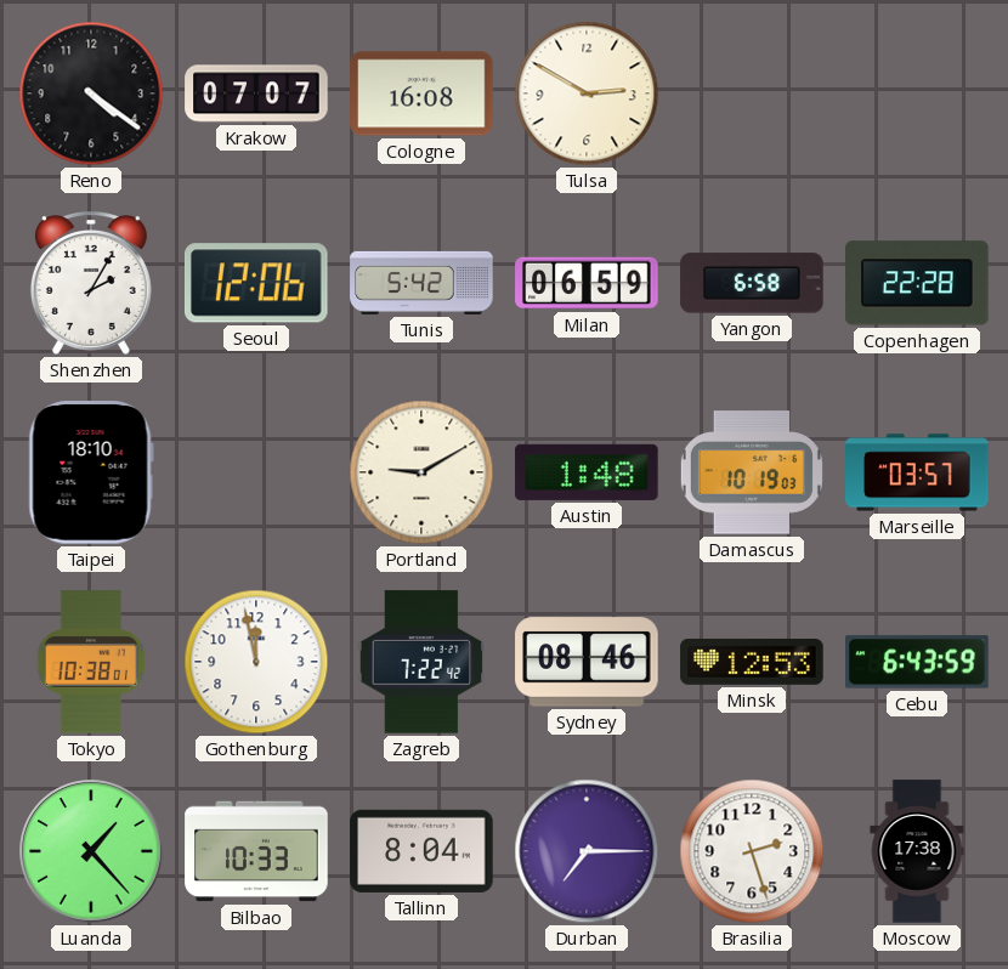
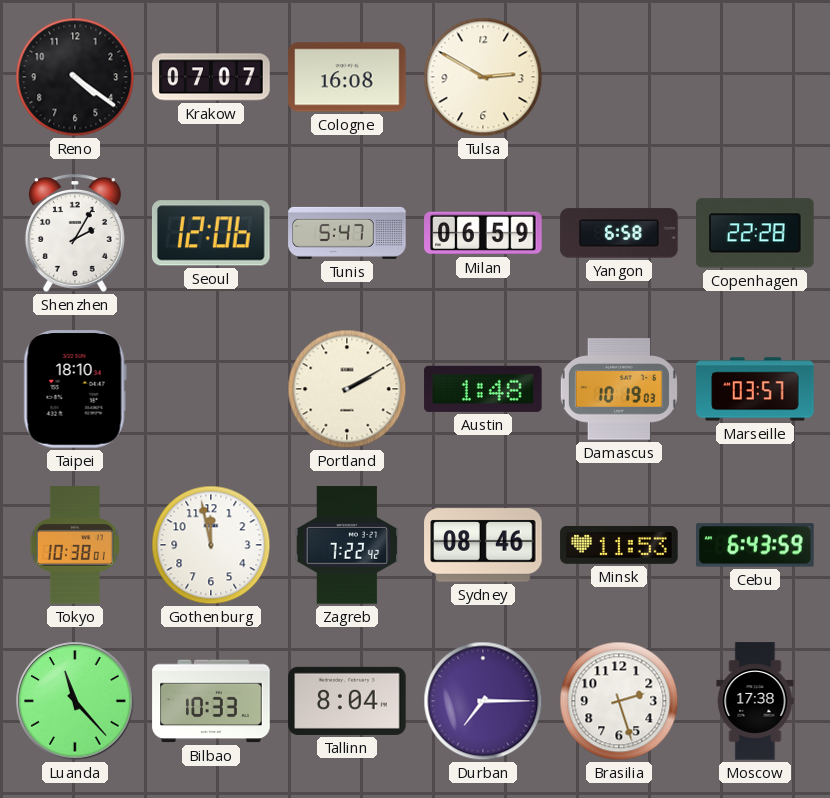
Tunis: 5:42 -> 5:47
Portland: 9:10 -> 2:10
Minsk: 12:53 -> 11:53
Luanda: 1:23 -> 11:23
